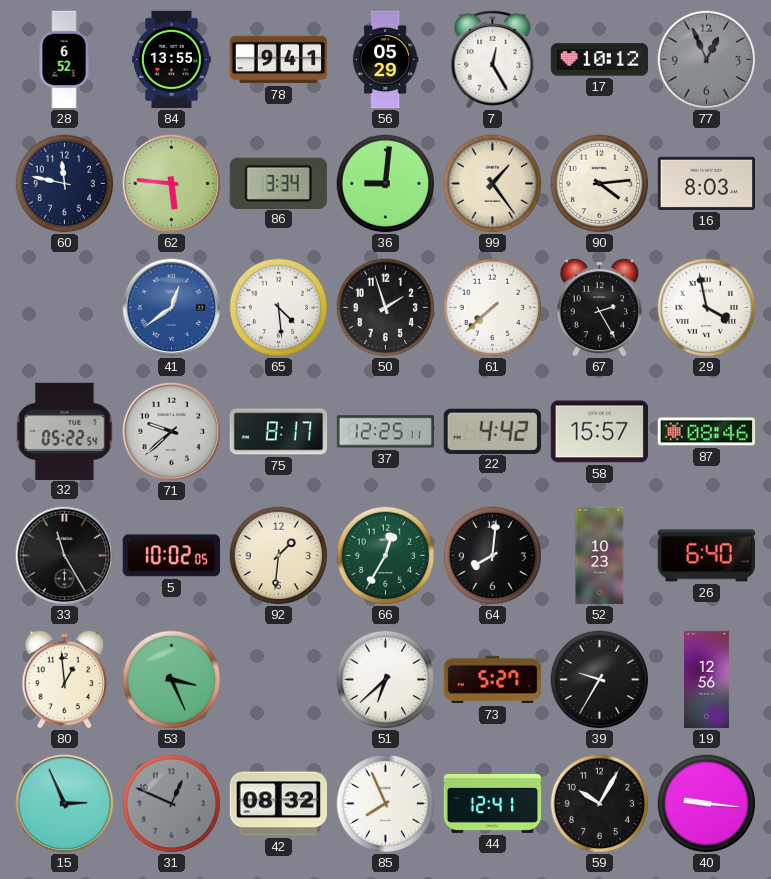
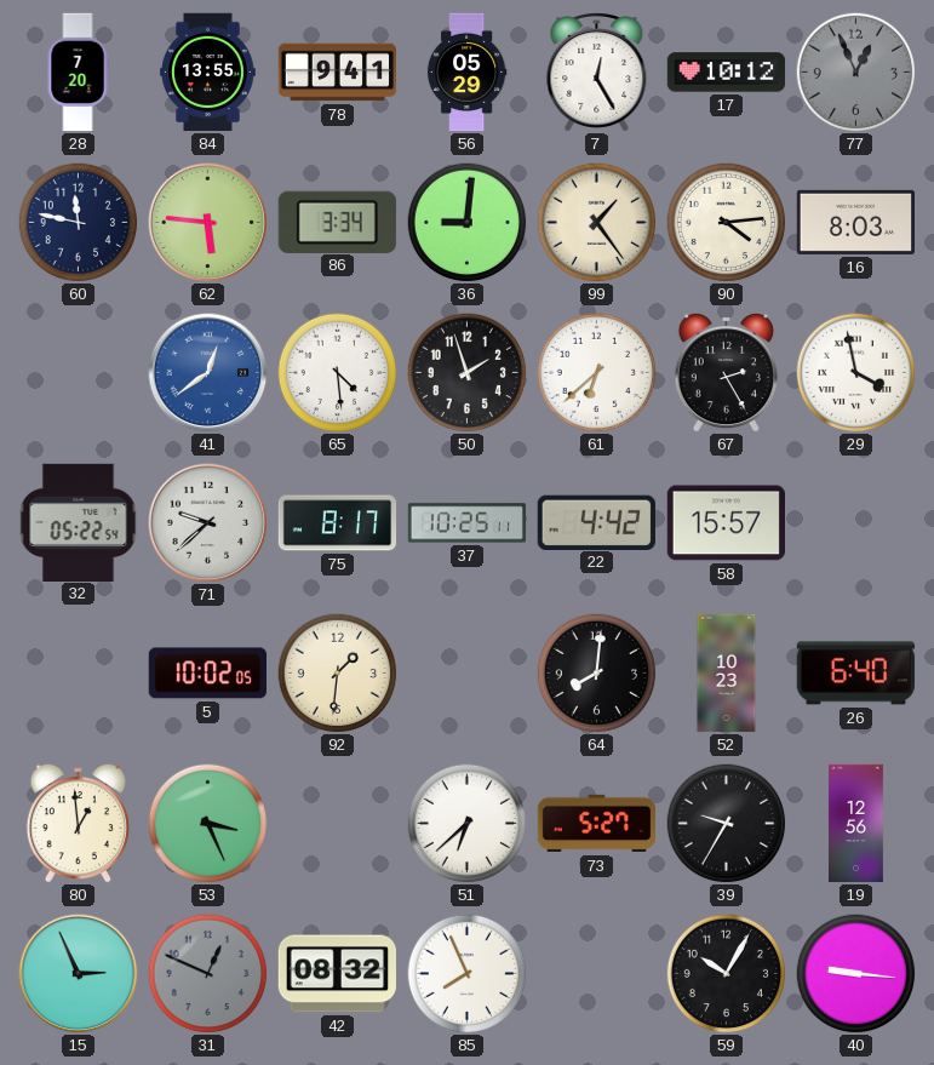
28: 6:52 -> 7:20
61: 7:38 -> 6:38
37: 12:25 -> 10:25
87: 08:46 -> none
33: 11:25 -> none
66: 12:35 -> none
44: 12:41 -> none
